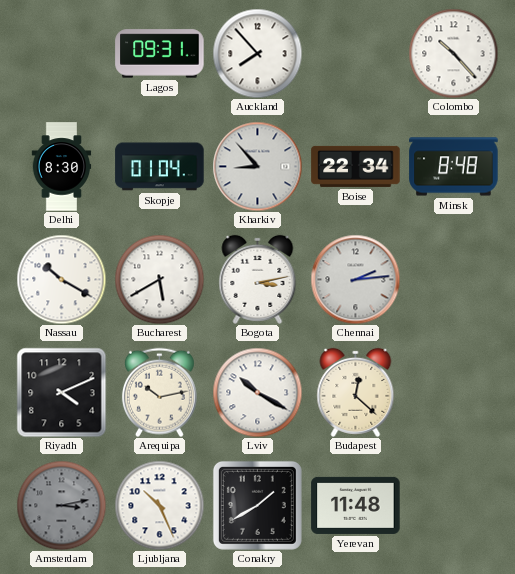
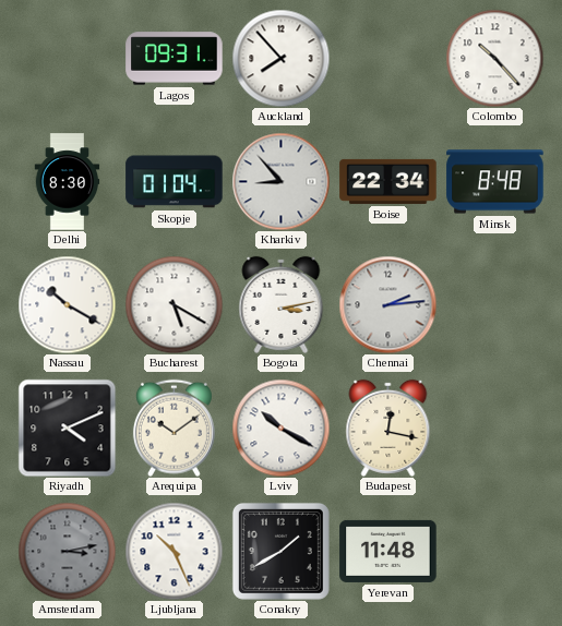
Bucharest: 5:40 -> 5:20
Arequipa: 10:13 -> 10:09
Budapest: 12:22 -> 12:17
